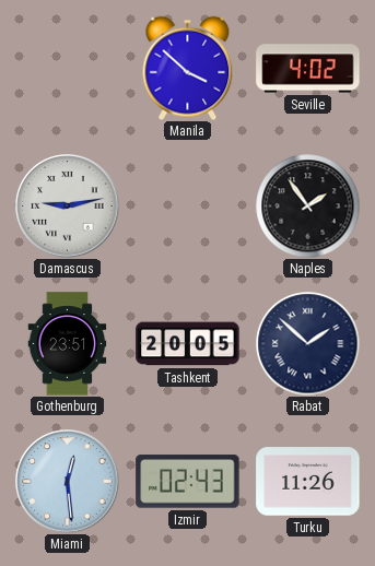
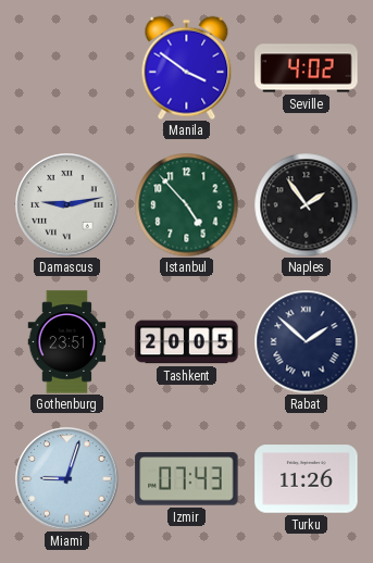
Manila: 3:52 -> 3:51
Istanbul: none -> 4:53
Miami: 12:29 -> 9:03
Izmir: 02:43 -> 07:43
